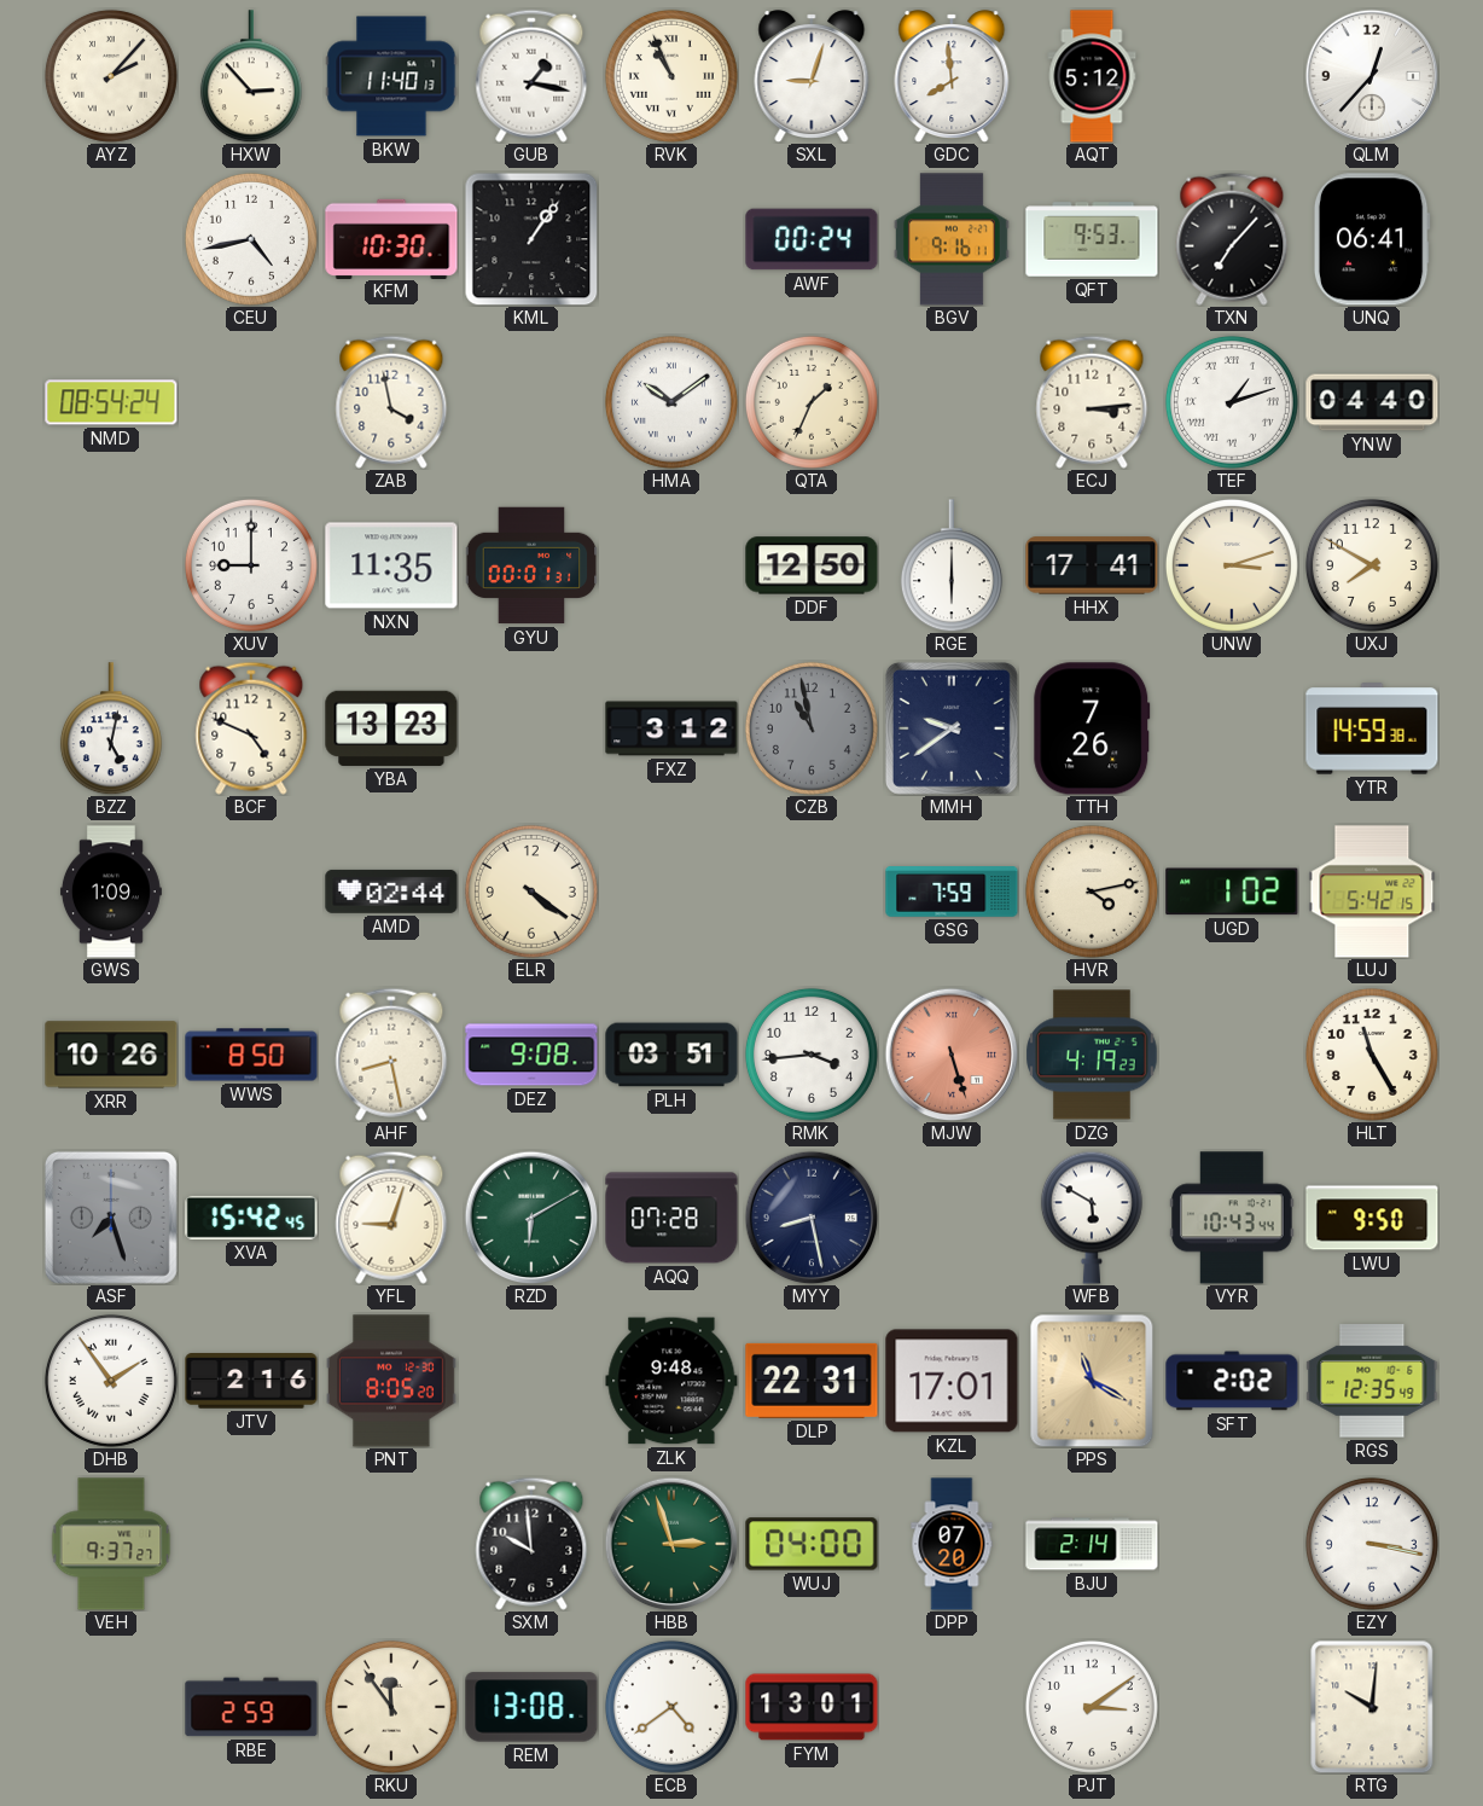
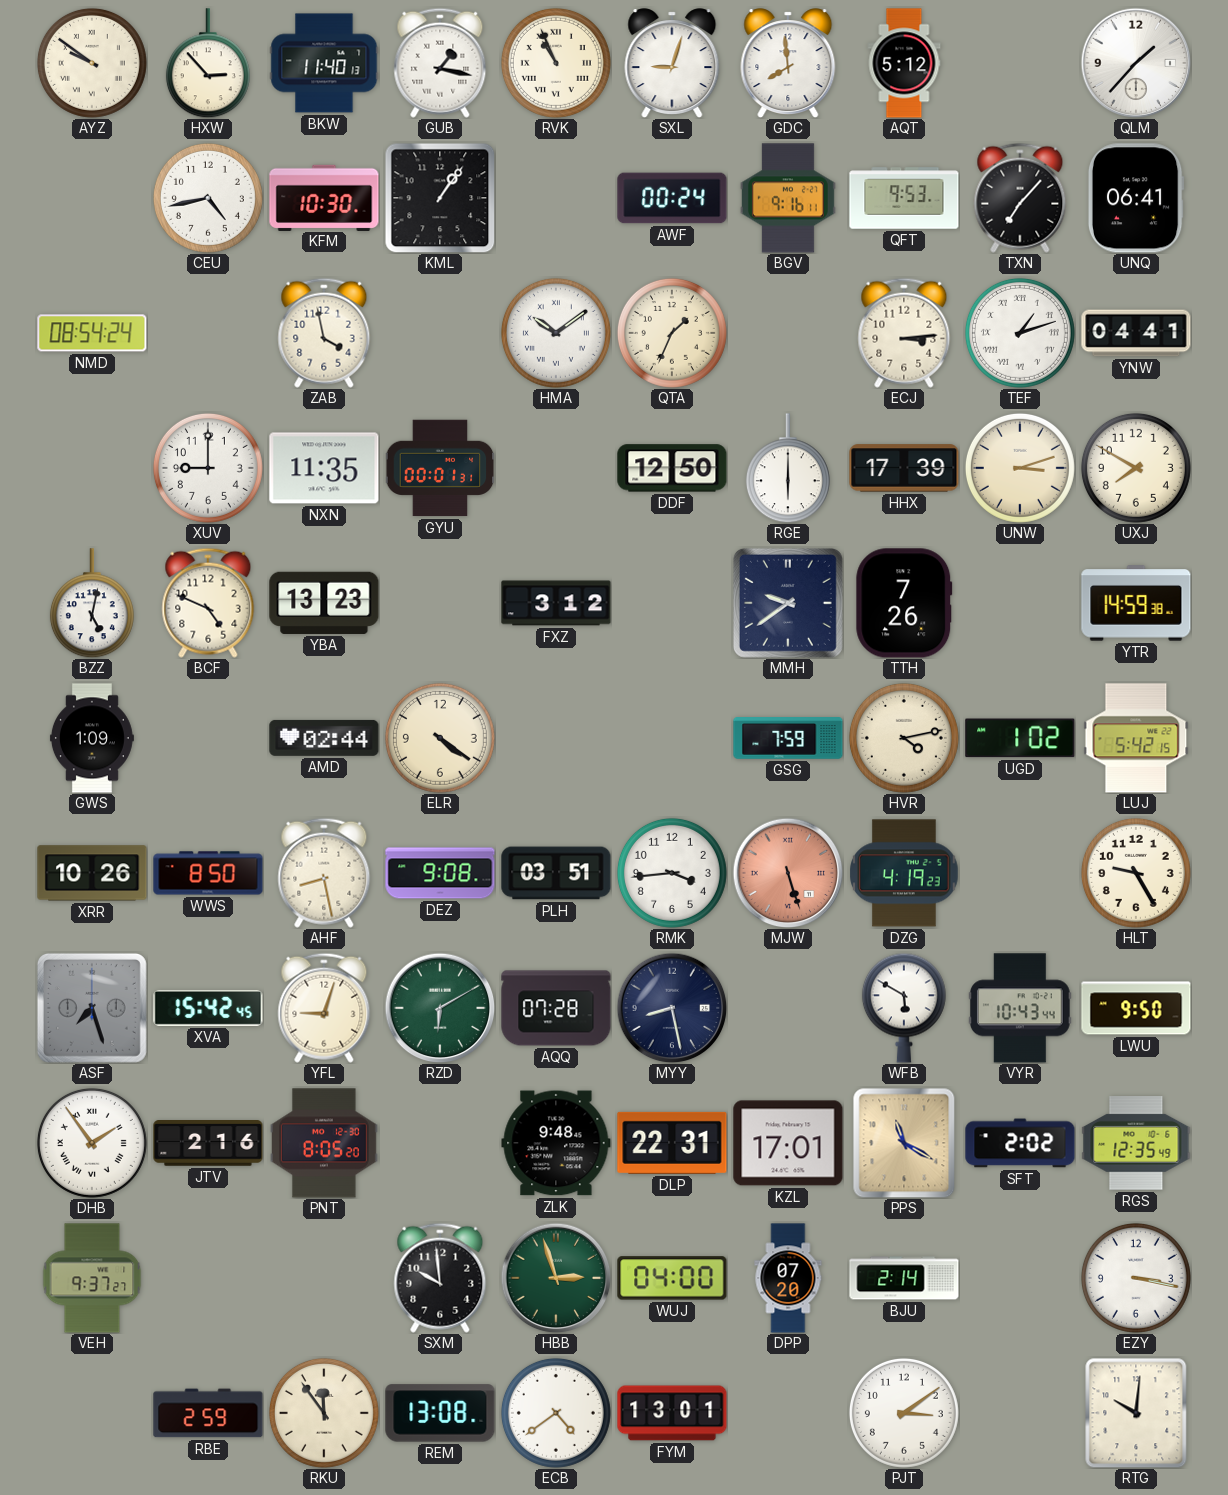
AYZ: 2:07 -> 9:51
QLM: 12:37 -> 1:37
YNW: 04:40 -> 04:41
HHX: 17:41 -> 17:39
CZB: 10:58 -> none
HLT: 11:25 -> 9:25
